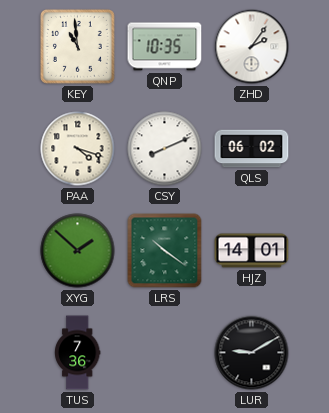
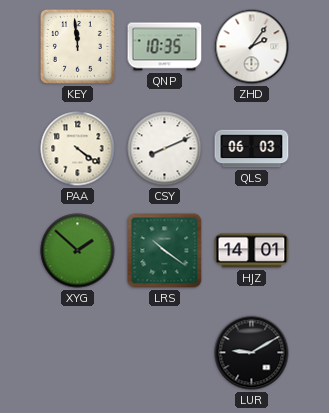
KEY: 10:59 -> 11:59
PAA: 4:18 -> 4:21
QLS: 06:02 -> 06:03
TUS: 7:36 -> none
